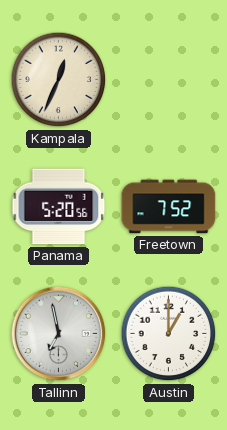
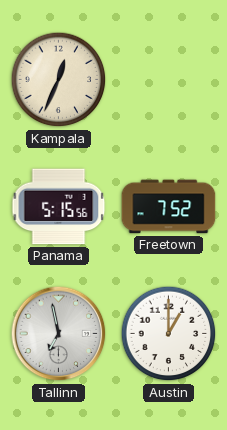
Panama: 5:20 -> 5:15
